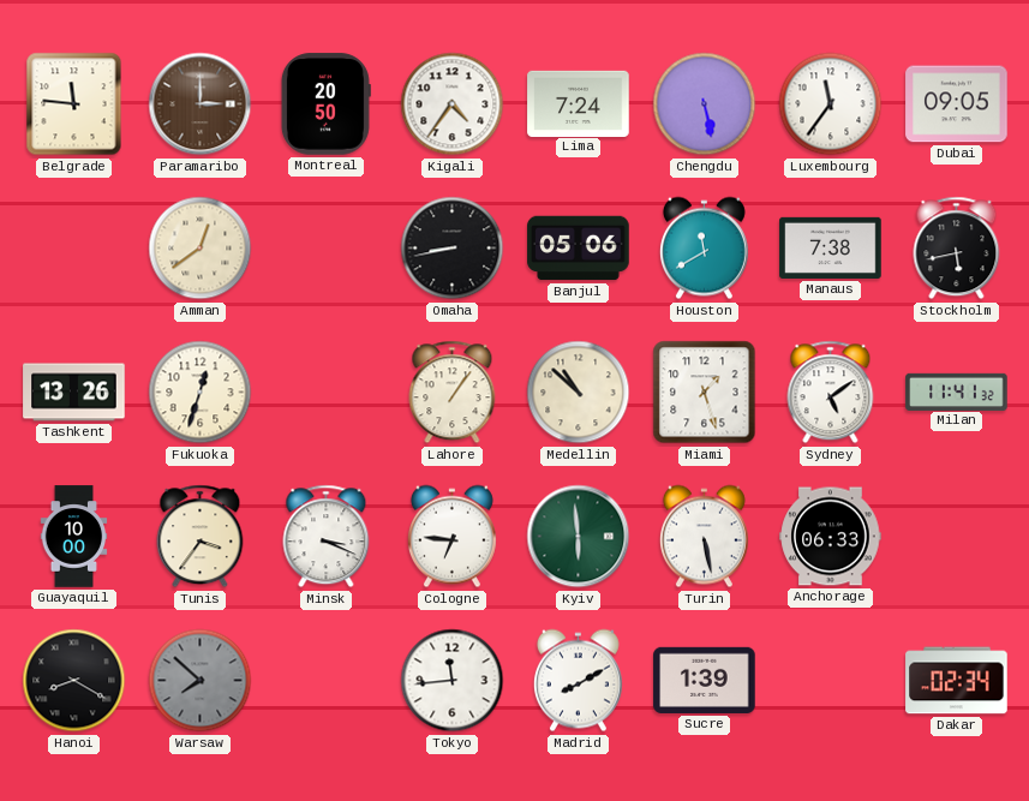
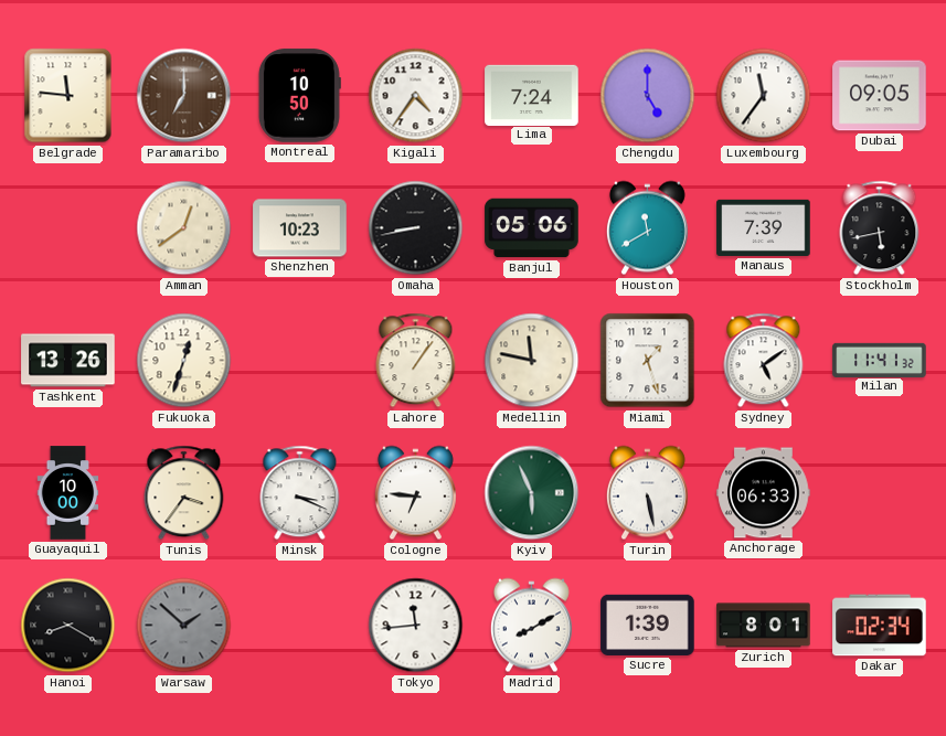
Paramaribo: 3:00 -> 7:00
Montreal: 20:50 -> 10:50
Chengdu: 5:28 -> 5:00
Shenzhen: none -> 10:23
Manaus: 7:38 -> 7:39
Medellin: 10:52 -> 11:47
Kyiv: 5:59 -> 5:56
Warsaw: 7:52 -> 1:52
Zurich: none -> 8:01
